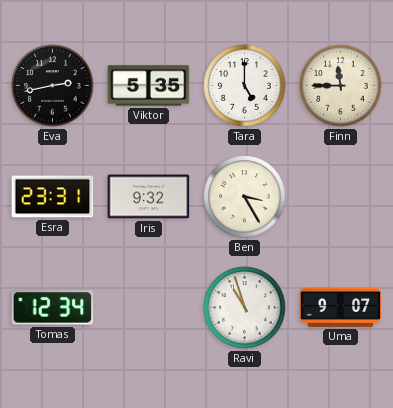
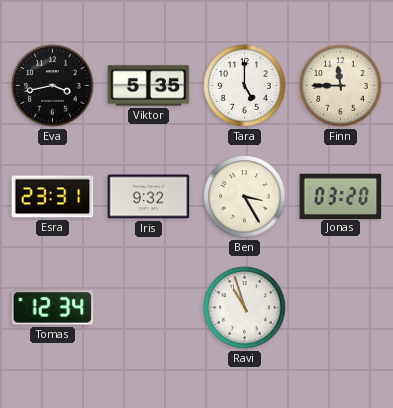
Eva: 2:43 -> 3:43
Jonas: none -> 03:20
Uma: 9:07 -> none
